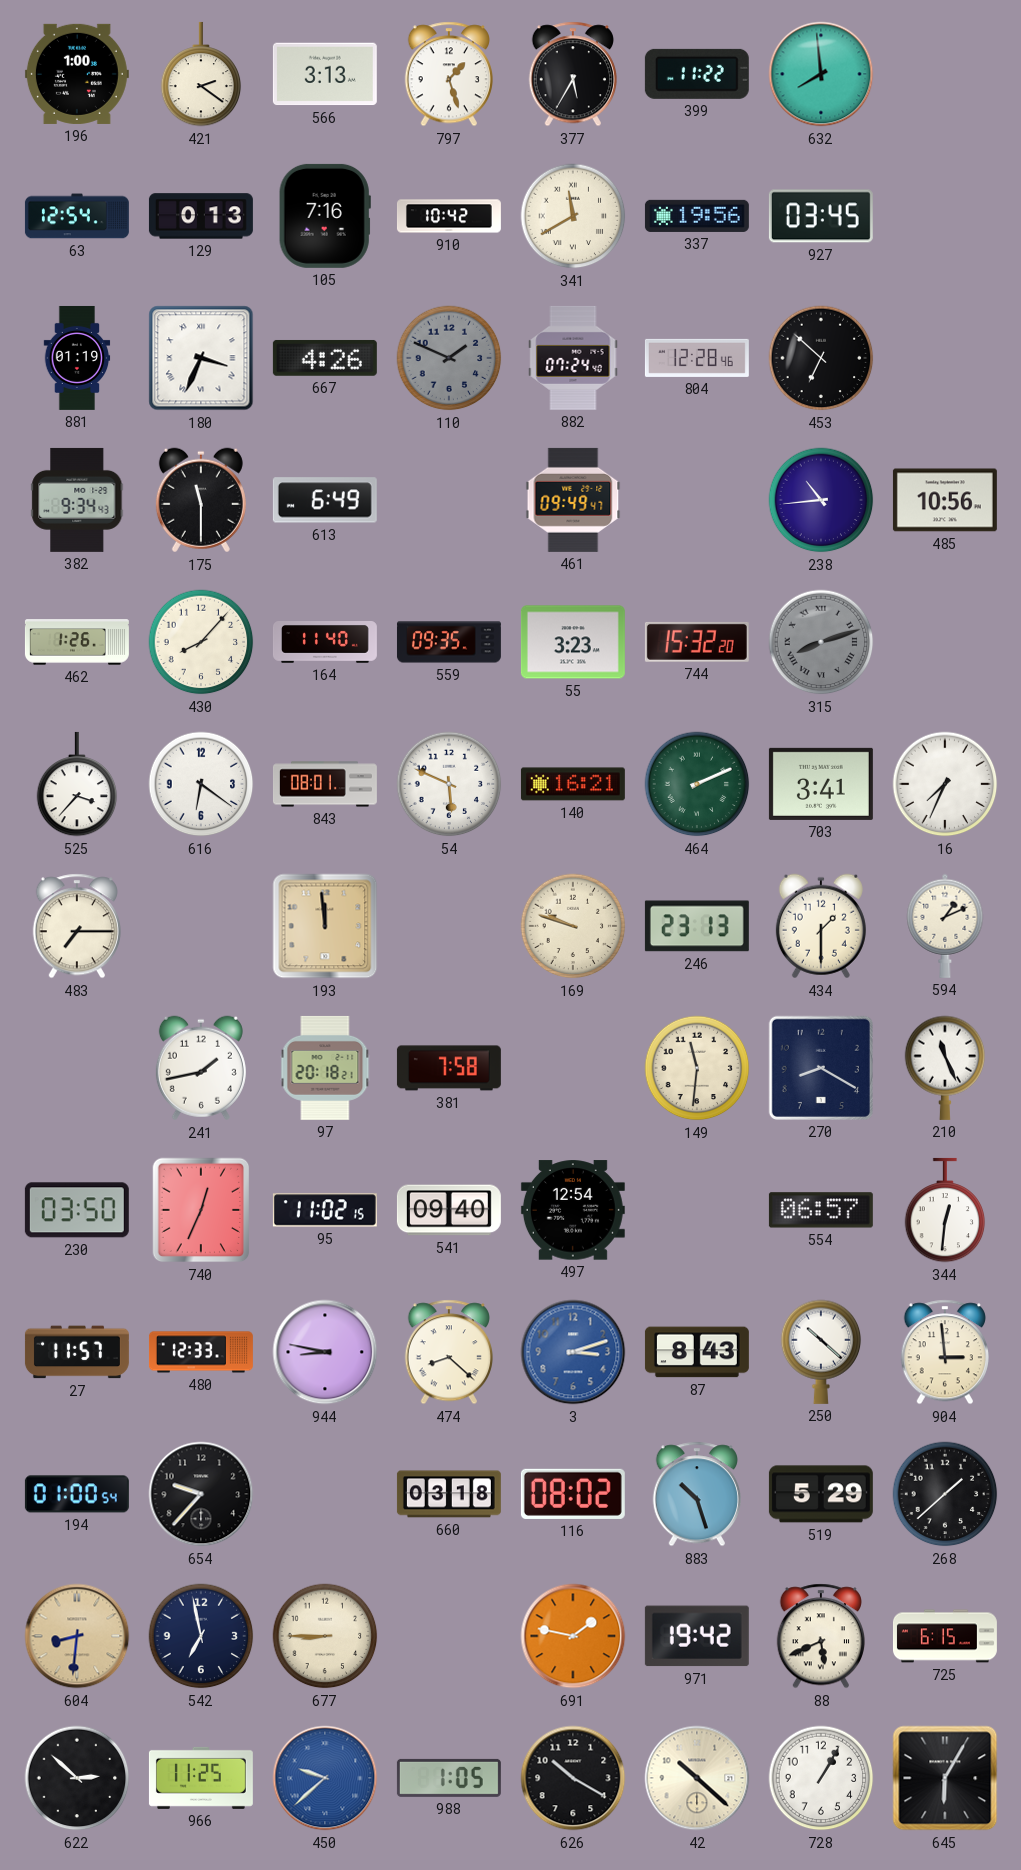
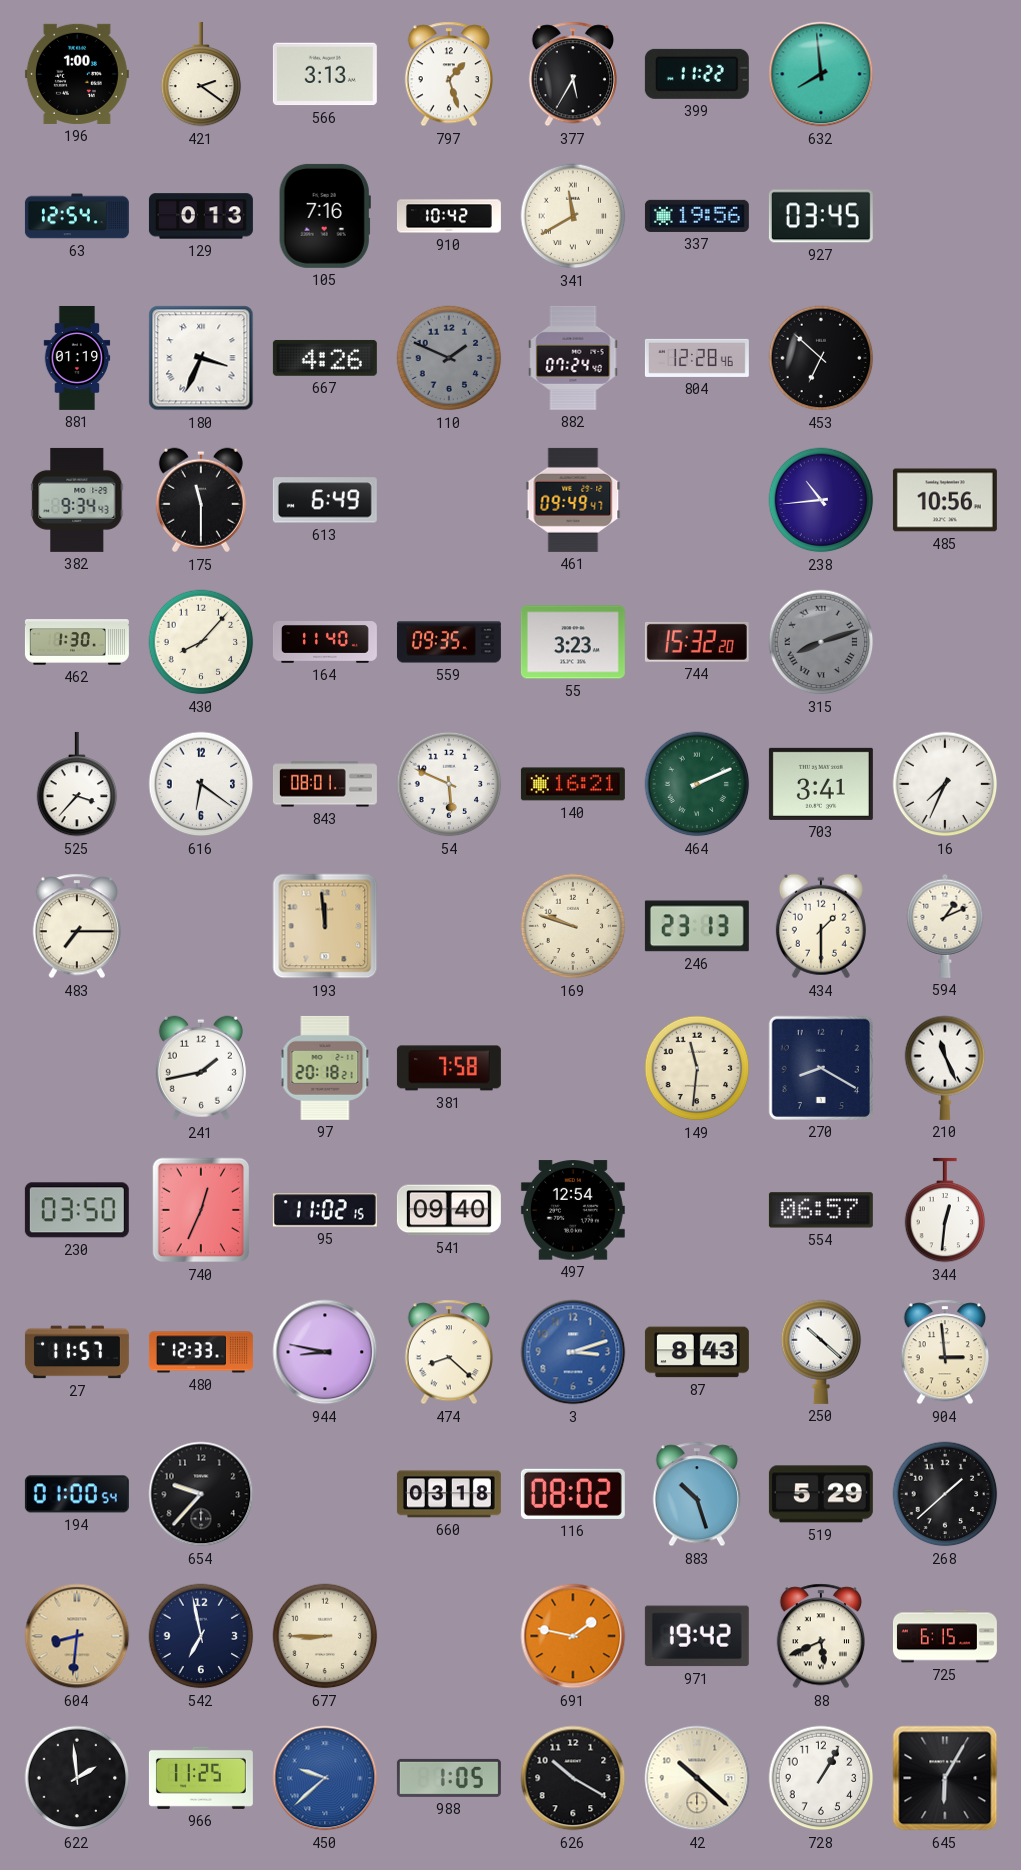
462: 1:26 -> 1:30
622: 2:52 -> 1:59
